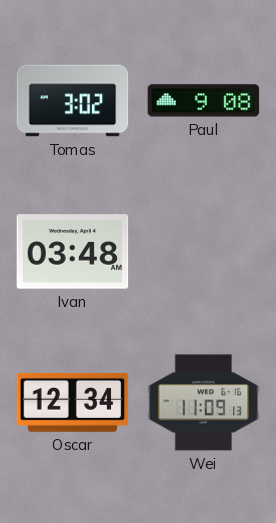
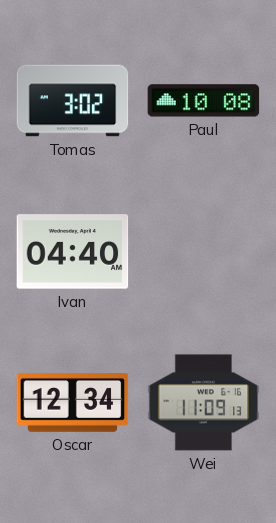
Paul: 9:08 -> 10:08
Ivan: 03:48 -> 04:40
